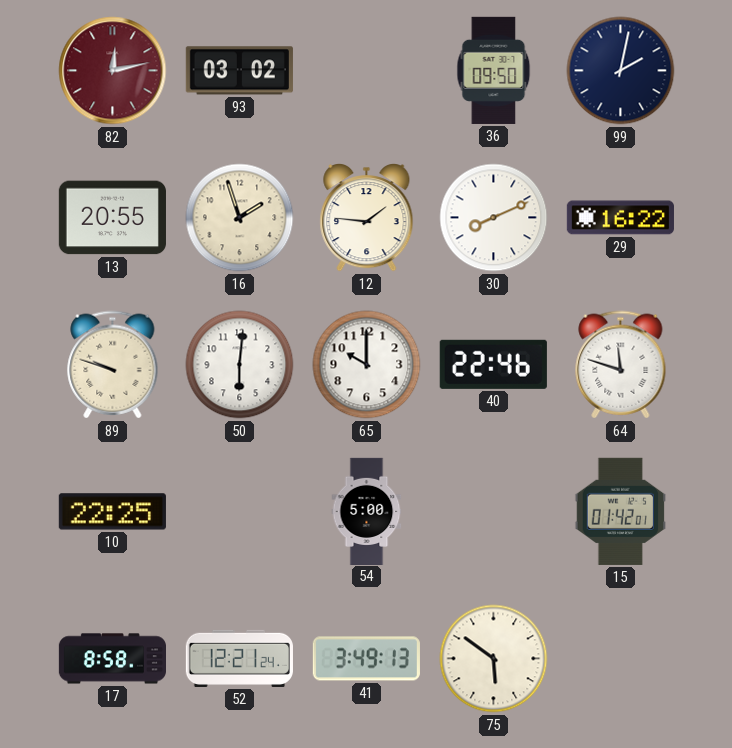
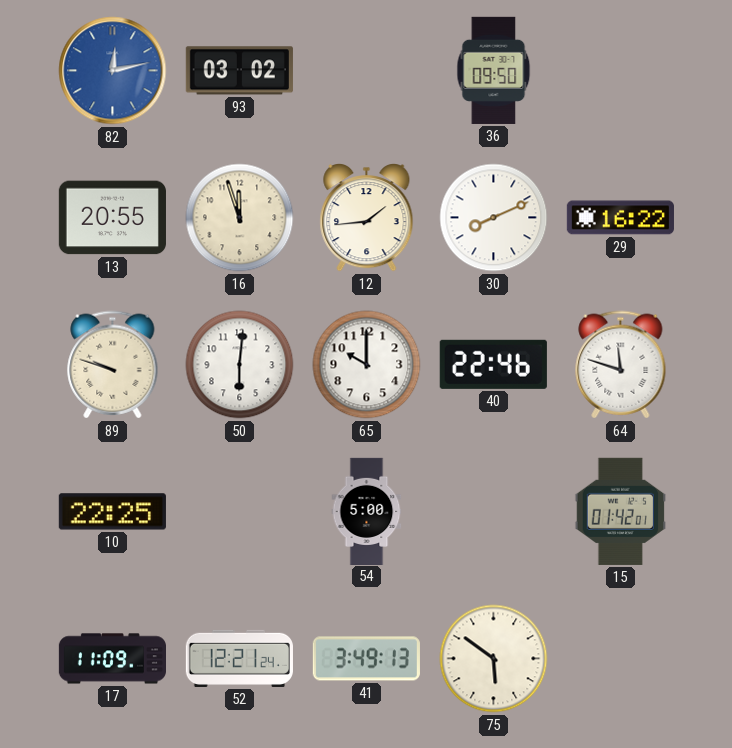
82 dial: burgundy -> blue
99: 2:02 -> none
16: 1:57 -> 11:57
12: 1:46 -> 1:44
17: 8:58 -> 11:09
